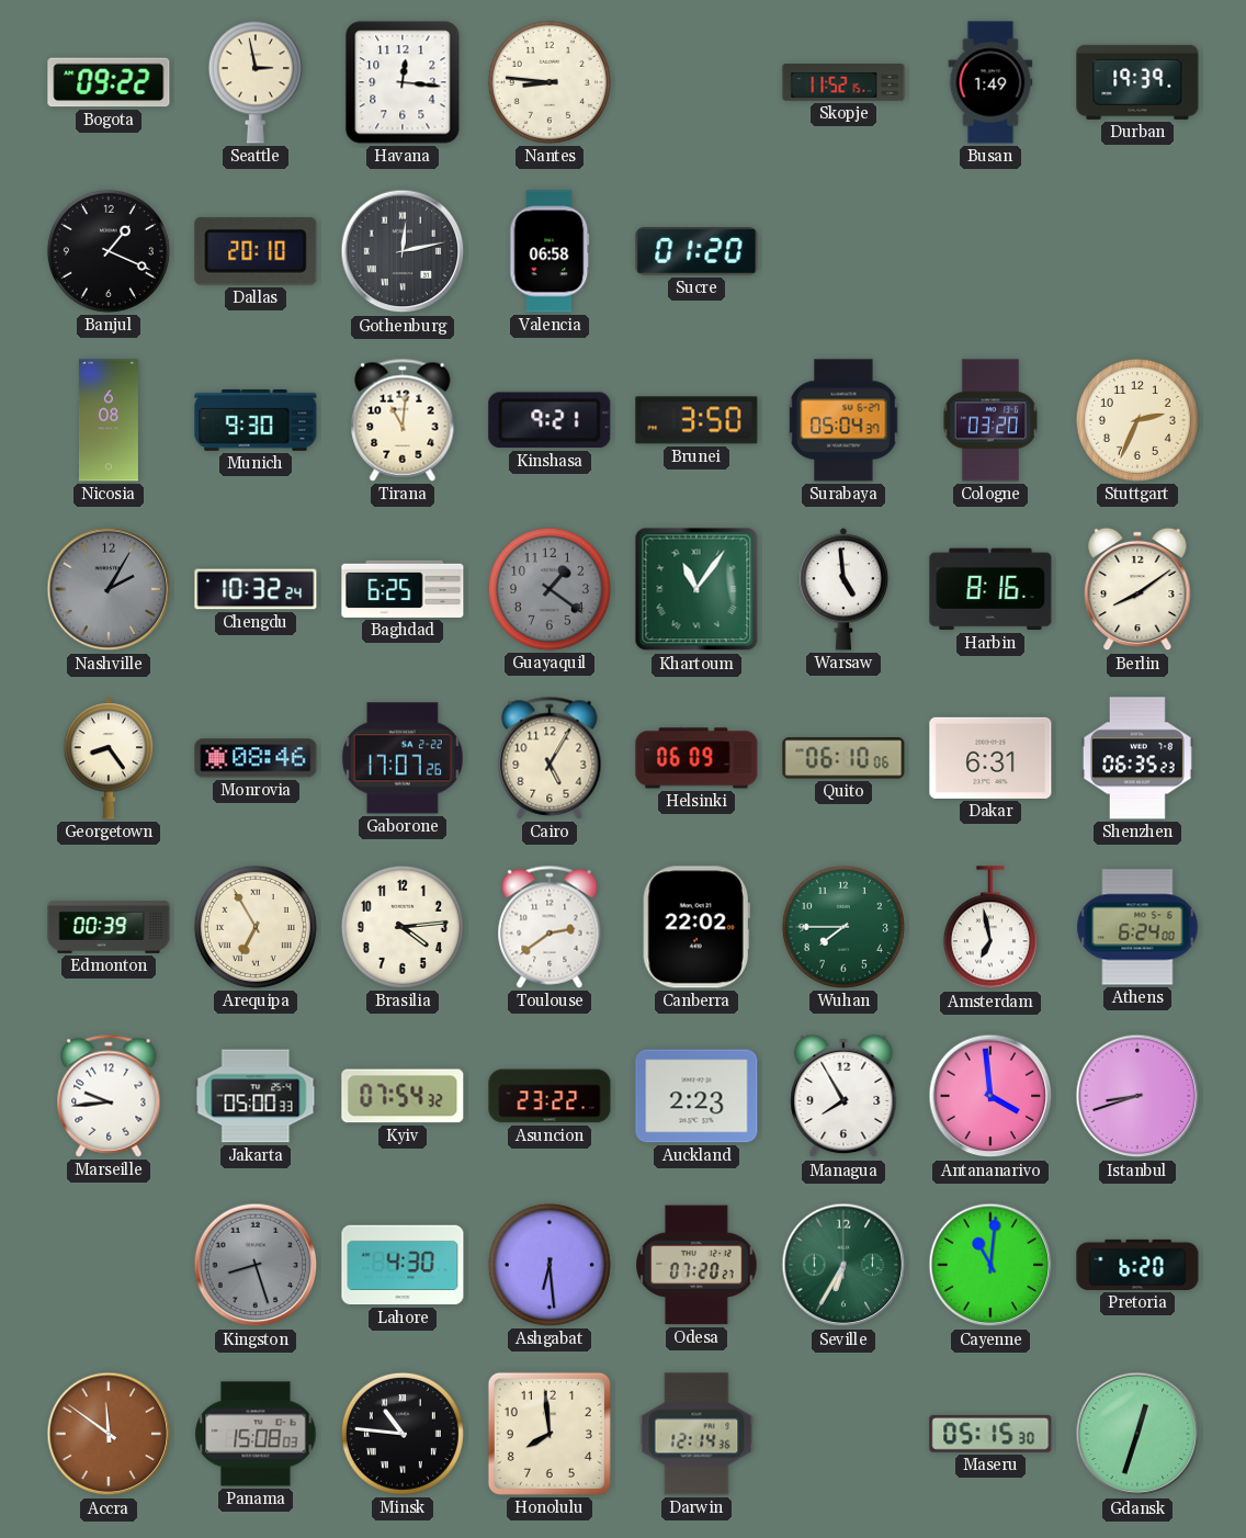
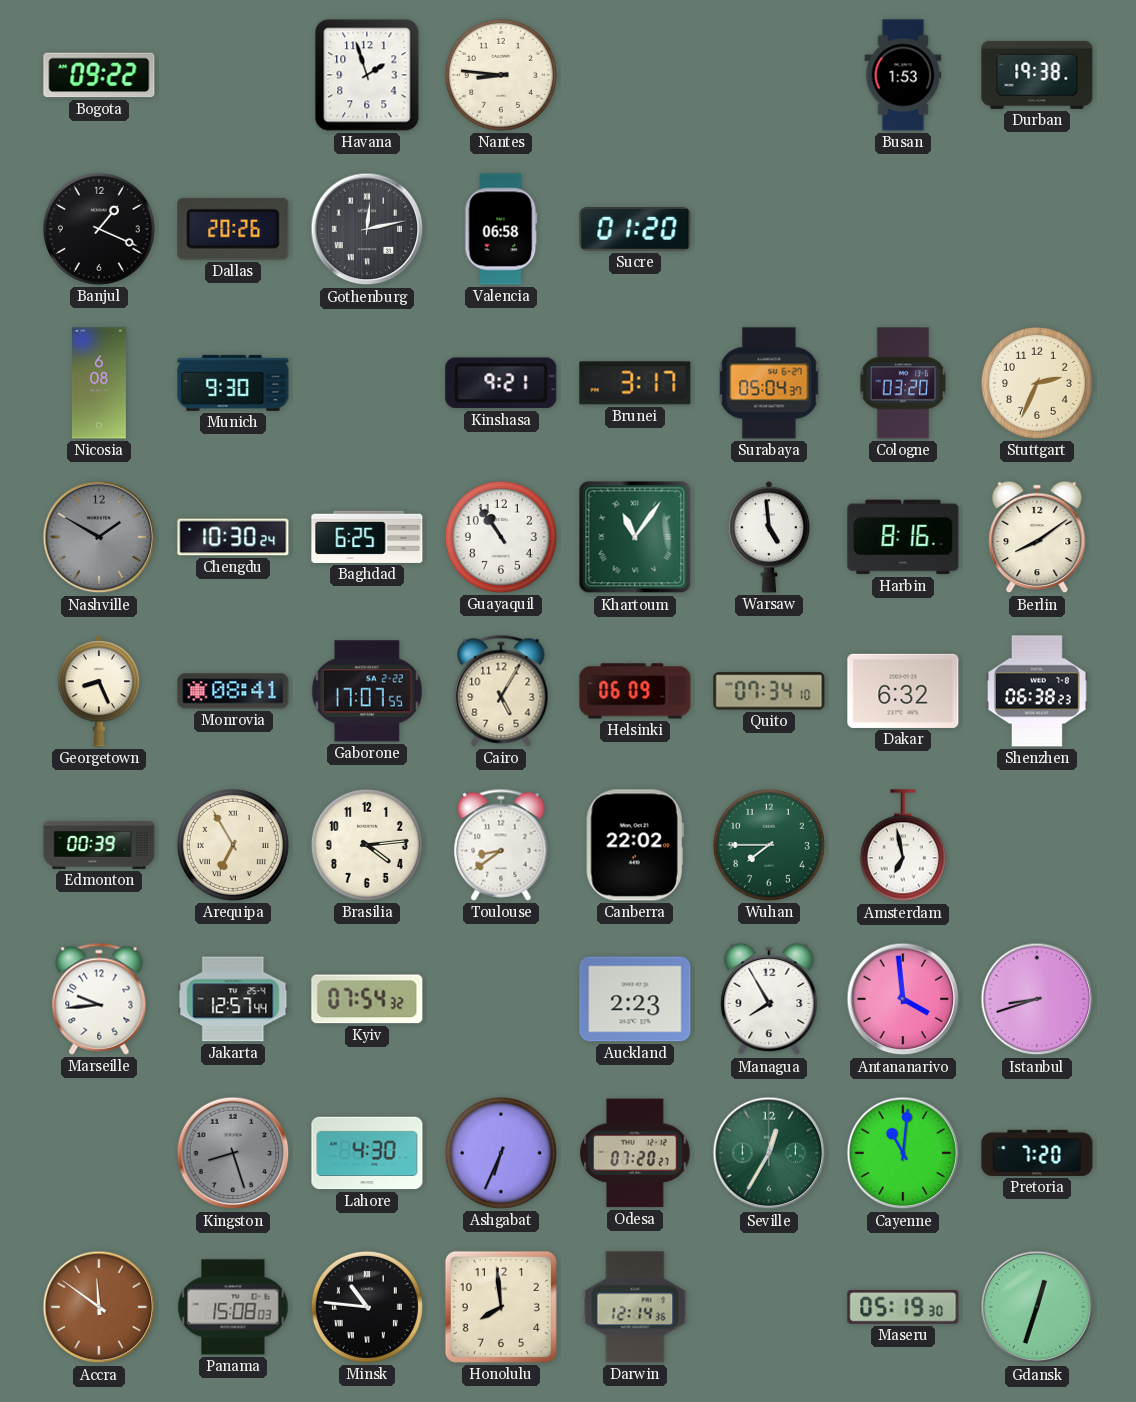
Seattle: 2:58 -> none
Havana: 12:16 -> 1:57
Skopje: 11:52 -> none
Busan: 1:49 -> 1:53
Durban: 19:39 -> 19:38
Dallas: 20:10 -> 20:26
Tirana: 11:01 -> none
Brunei: 3:50 -> 3:17
Nashville: 2:05 -> 1:50
Chengdu: 10:32 -> 10:30
Guayaquil: 1:21 -> 10:54
Guayaquil dial: grey -> white
Georgetown: 8:24 -> 8:26
Monrovia: 08:46 -> 08:41
Gaborone: 17:07:26 -> 17:07:55
Quito: 06:10 -> 07:34
Dakar: 6:31 -> 6:32
Shenzhen: 06:35 -> 06:38
Toulouse: 2:39 -> 8:39
Athens: 6:24 -> none
Jakarta: 05:00 -> 12:57
Asuncion: 23:22 -> none
Ashgabat: 6:29 -> 6:34
Seville: 6:35 -> 12:35
Pretoria: 6:20 -> 7:20
Maseru: 05:15 -> 05:19
